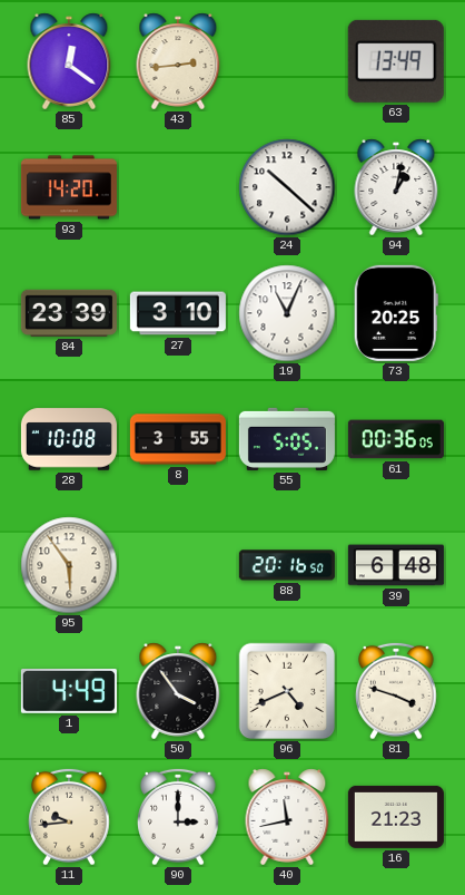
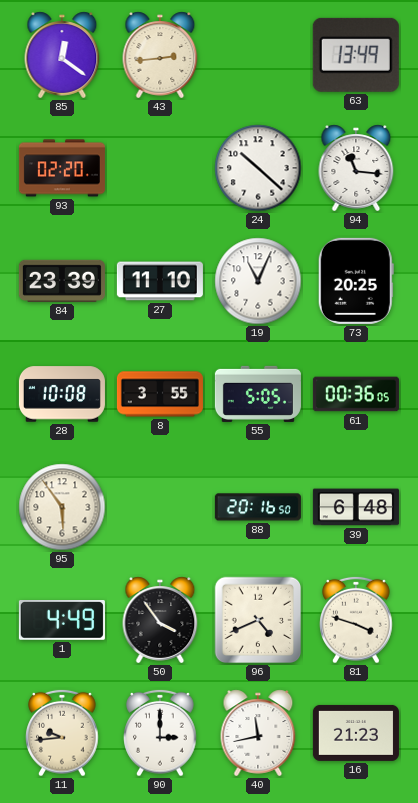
93: 14:20 -> 02:20
94: 1:02 -> 11:16
27: 3:10 -> 11:10
